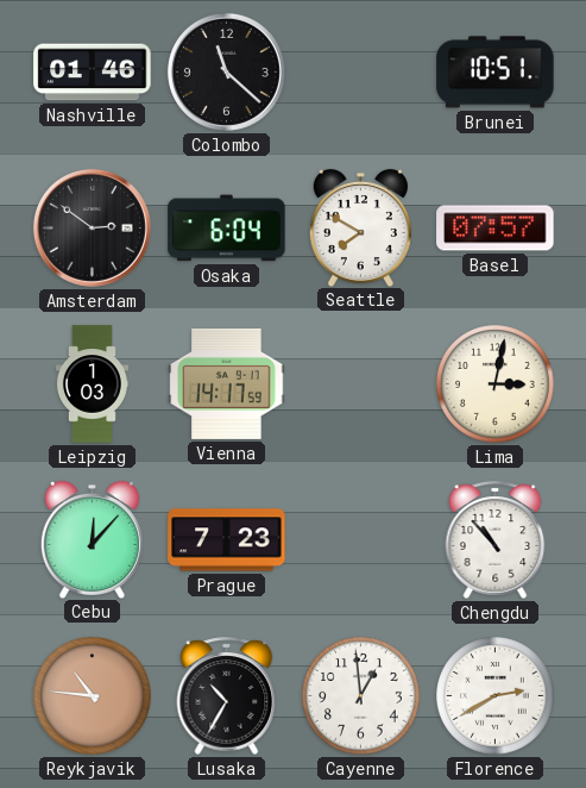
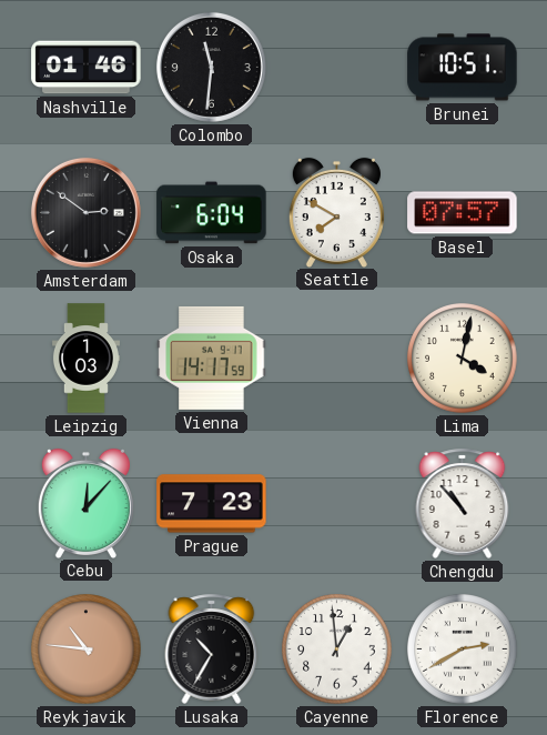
Colombo: 11:22 -> 11:31
Lima: 3:02 -> 4:02
